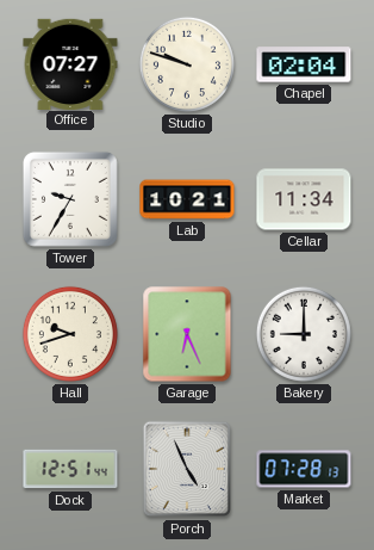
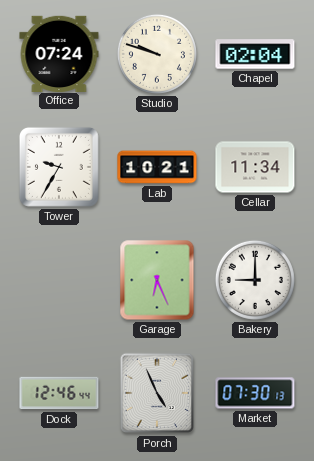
Office: 07:27 -> 07:24
Hall: 9:42 -> none
Dock: 12:51 -> 12:46
Market: 07:28 -> 07:30
